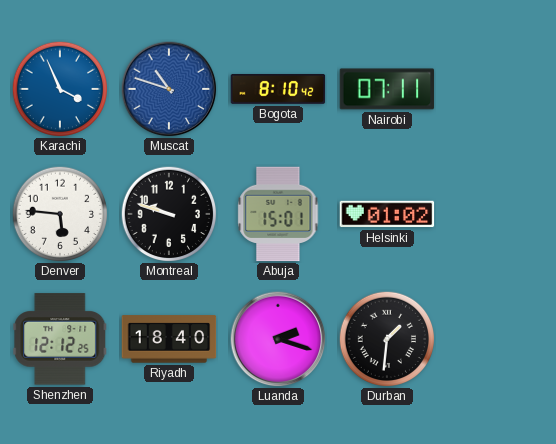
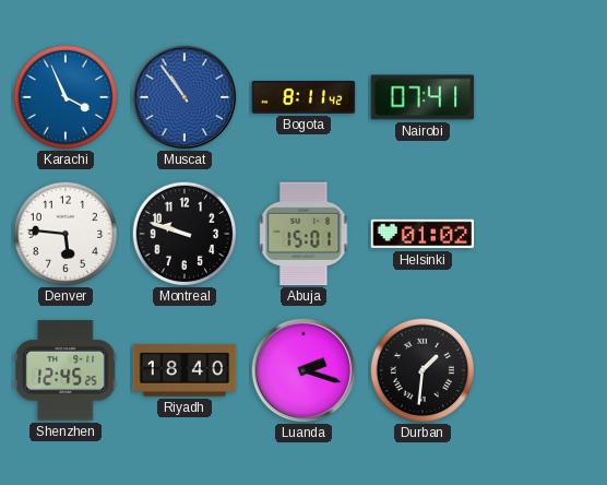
Muscat: 10:48 -> 10:54
Bogota: 8:10 -> 8:11
Nairobi: 07:11 -> 07:41
Shenzhen: 12:12 -> 12:45
